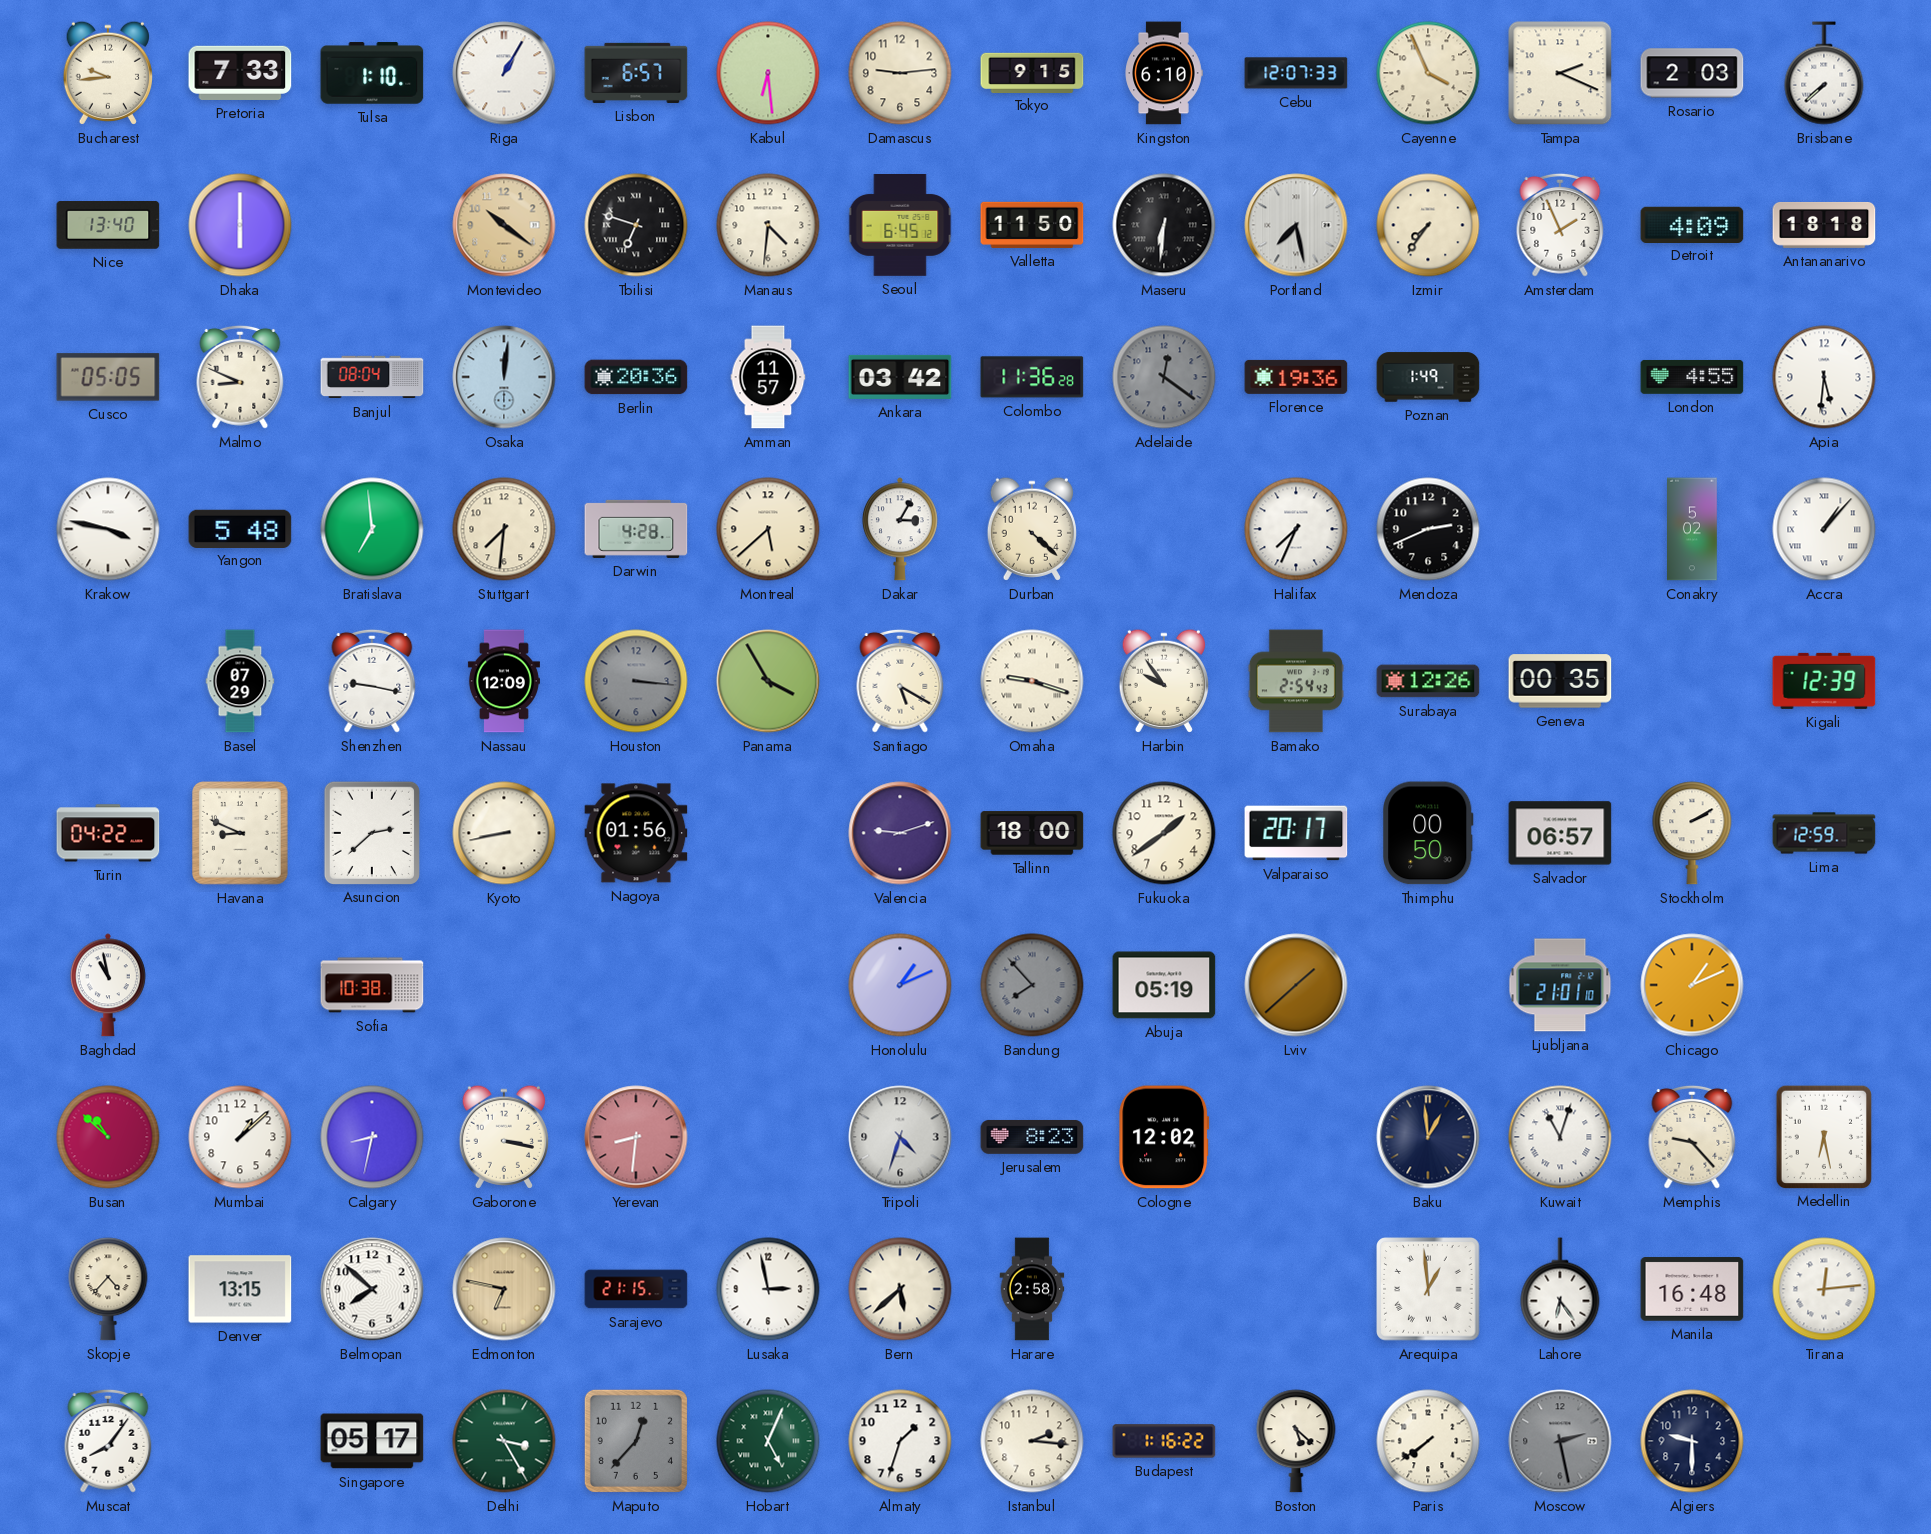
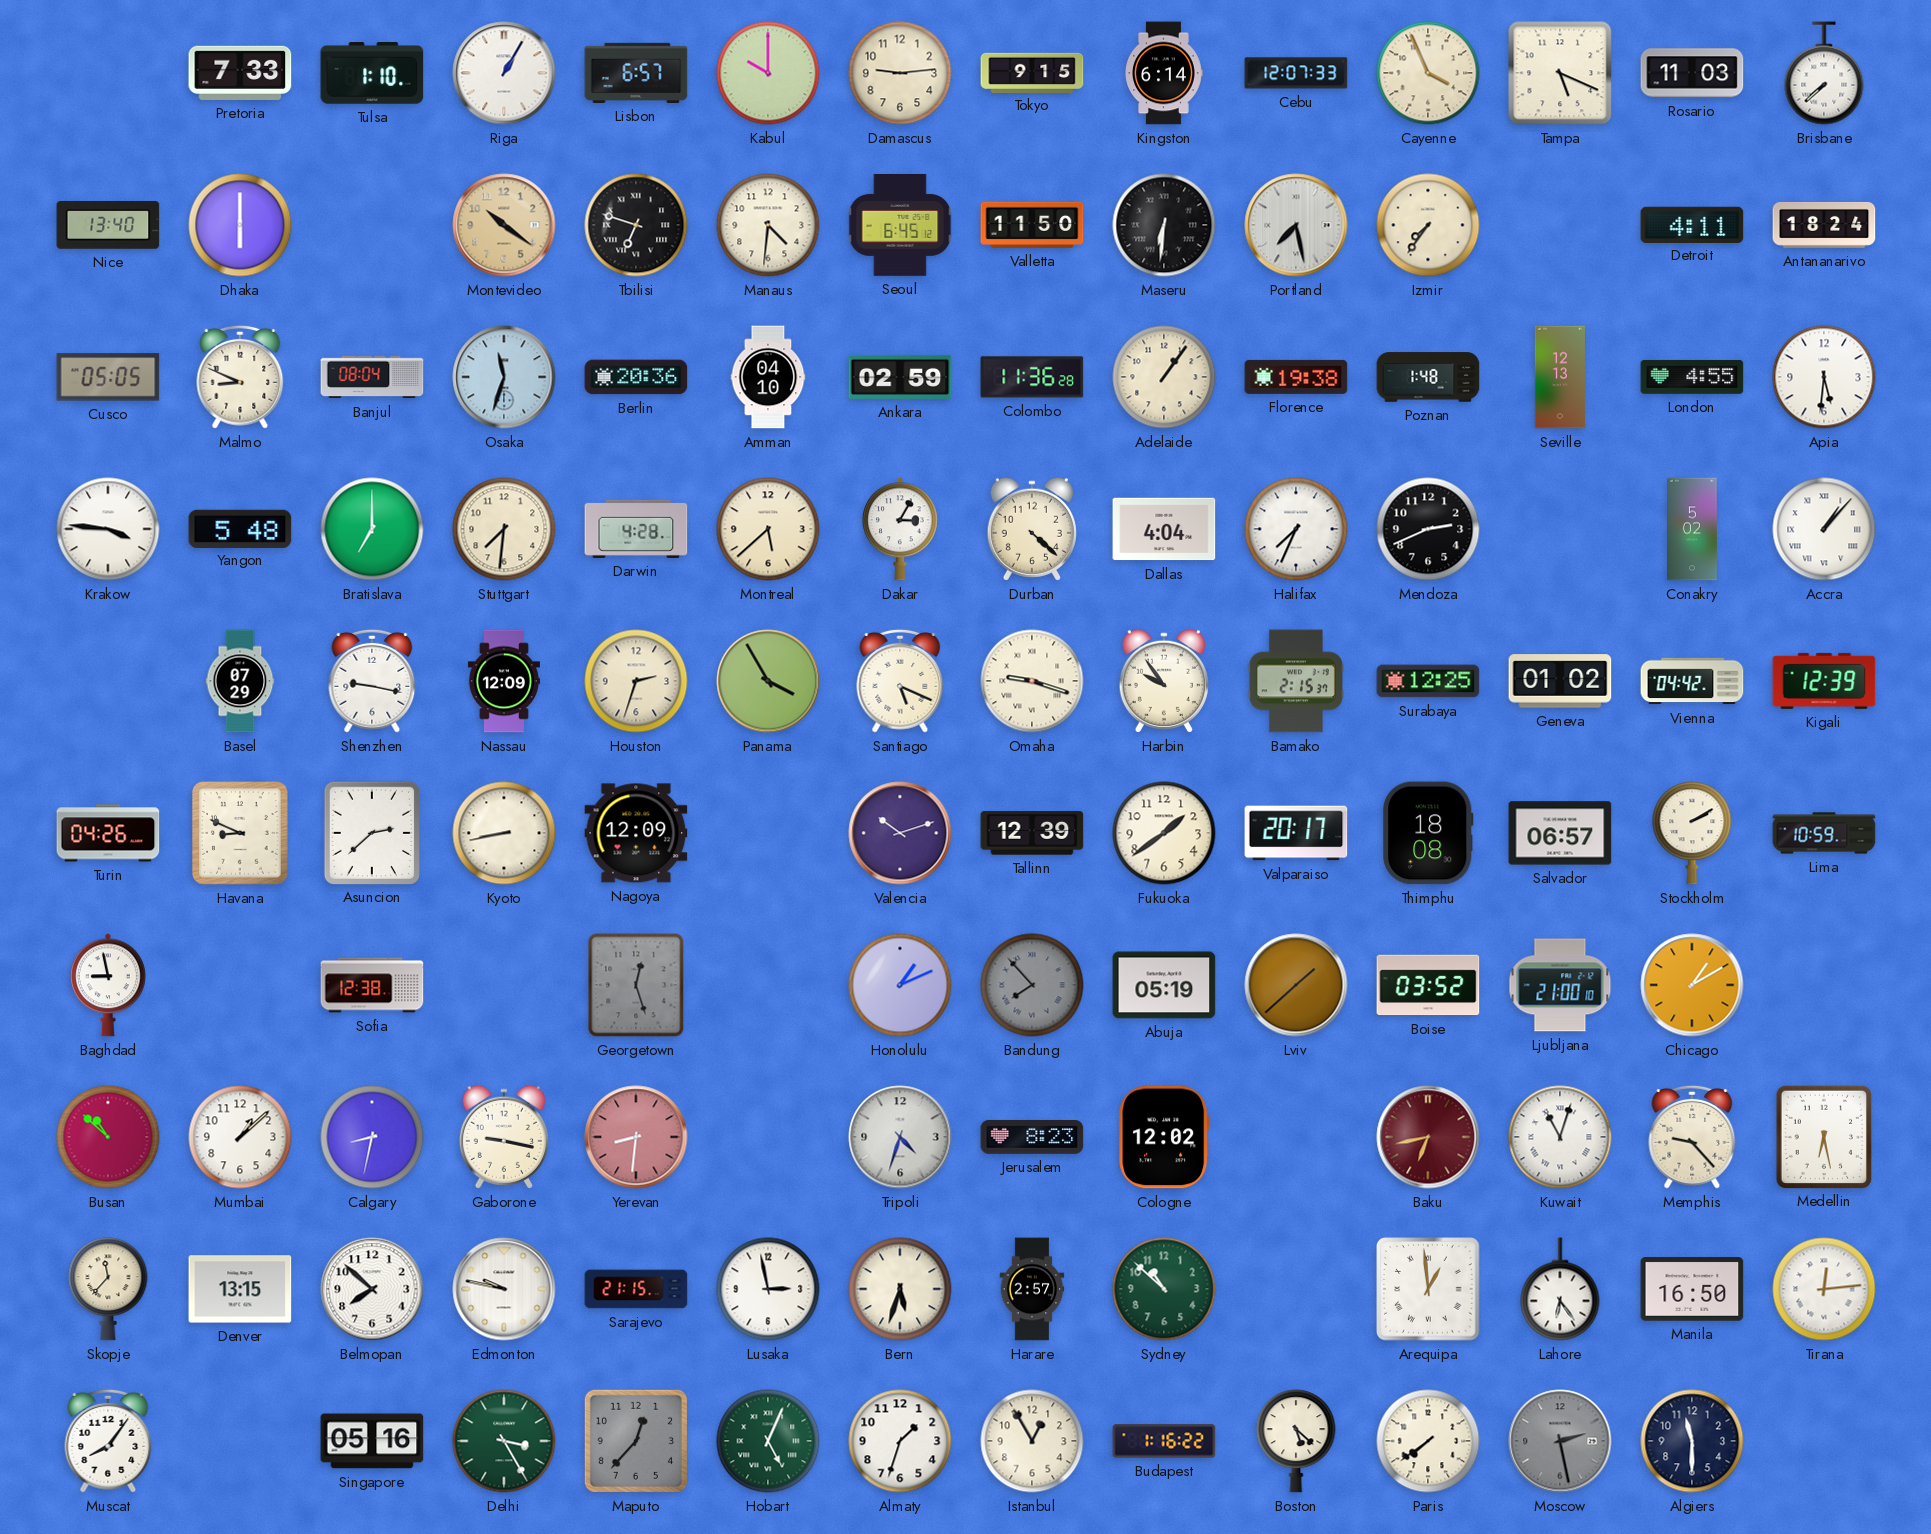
Bucharest: 9:44 -> none
Kabul: 6:29 -> 10:00
Kingston: 6:10 -> 6:14
Tampa: 2:19 -> 5:19
Rosario: 2:03 -> 11:03
Amsterdam: 1:56 -> none
Detroit: 4:09 -> 4:11
Antananarivo: 18:18 -> 18:24
Osaka: 12:01 -> 11:33
Amman: 11:57 -> 04:10
Ankara: 03:42 -> 02:59
Adelaide: 12:21 -> 1:06
Adelaide dial: grey -> cream
Florence: 19:36 -> 19:38
Poznan: 1:49 -> 1:48
Seville: none -> 12:13
Krakow: 3:47 -> 3:46
Bratislava: 6:59 -> 7:00
Dallas: none -> 4:04
Houston: 3:16 -> 2:33
Houston dial: grey -> cream
Santiago: 5:20 -> 5:19
Bamako: 2:54 -> 2:15
Surabaya: 12:26 -> 12:25
Geneva: 00:35 -> 01:02
Vienna: none -> 04:42
Turin: 04:22 -> 04:26
Nagoya: 01:56 -> 12:09
Valencia: 9:12 -> 10:12
Tallinn: 18:00 -> 12:39
Thimphu: 00:50 -> 18:08
Lima: 12:59 -> 10:59
Baghdad: 10:58 -> 8:58
Sofia: 10:38 -> 12:38
Georgetown: none -> 12:27
Boise: none -> 03:52
Ljubljana: 21:01 -> 21:00
Chicago: 1:11 -> 1:10
Gaborone: 3:17 -> 9:17
Baku: 12:59 -> 6:43
Baku dial: navy -> burgundy
Skopje: 4:37 -> 11:37
Edmonton: 6:47 -> 9:47
Edmonton dial: champagne -> white
Bern: 5:38 -> 5:33
Harare: 2:58 -> 2:57
Sydney: none -> 10:52
Manila: 16:48 -> 16:50
Singapore: 05:17 -> 05:16
Istanbul: 2:16 -> 12:55
Algiers: 9:30 -> 11:30
